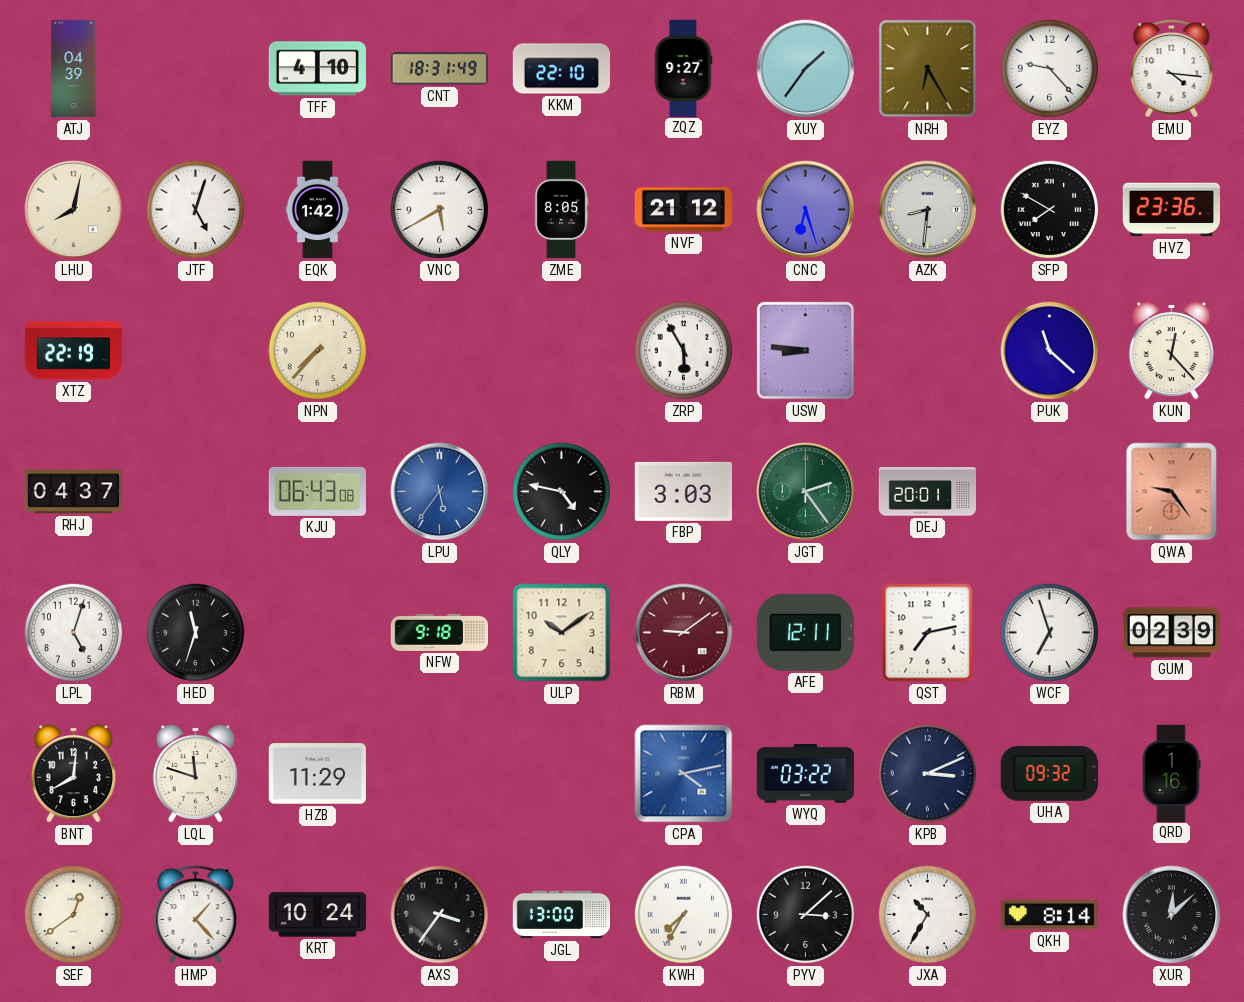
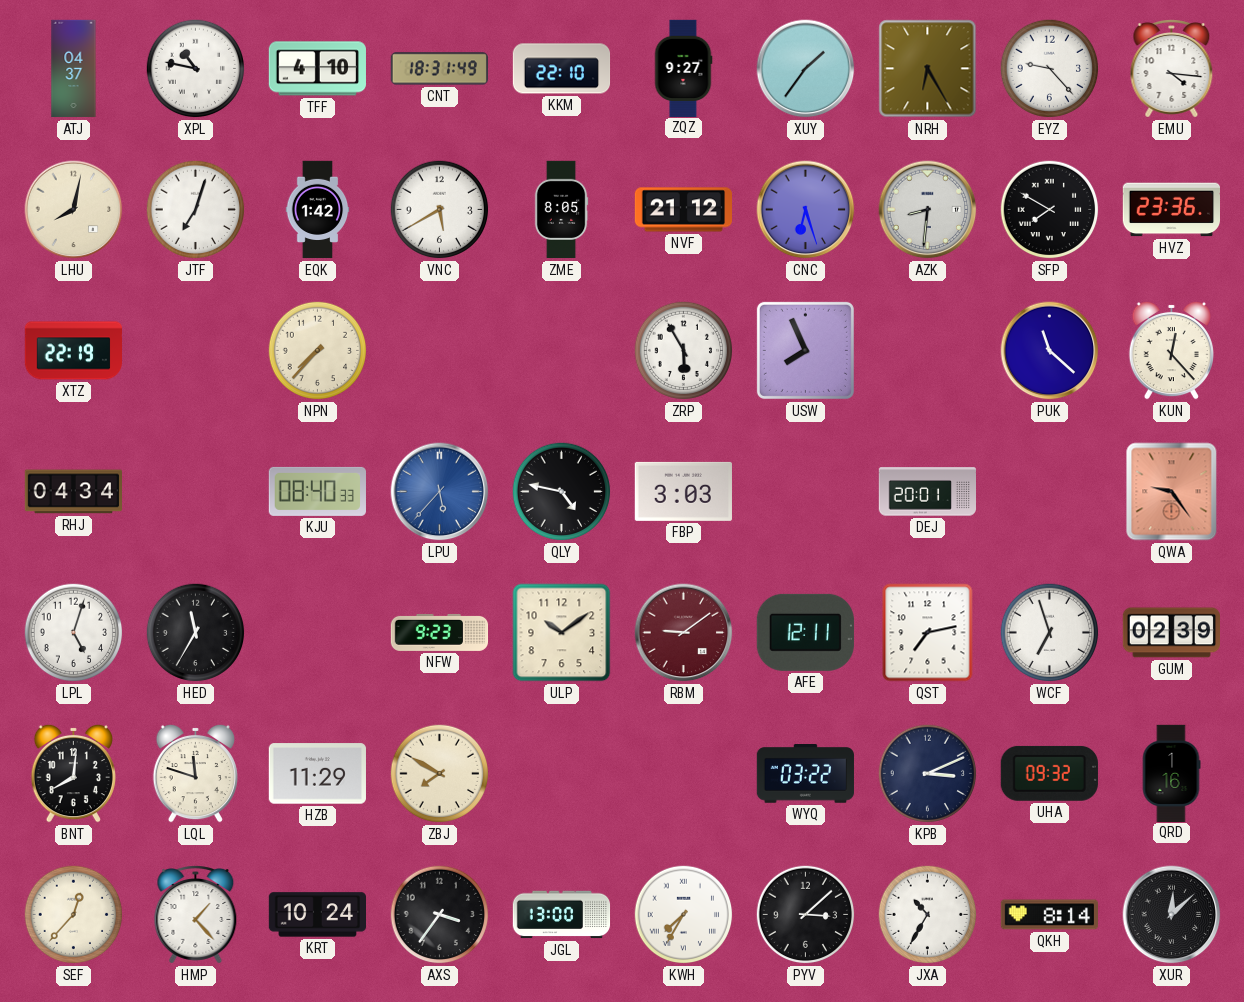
ATJ: 04:39 -> 04:37
XPL: none -> 10:47
JTF: 5:03 -> 7:03
USW: 8:46 -> 7:56
RHJ: 04:37 -> 04:34
KJU: 06:43 -> 08:40
LPU: 5:36 -> 5:37
JGT: 2:24 -> none
HED: 11:33 -> 11:35
NFW: 9:18 -> 9:23
ZBJ: none -> 7:50
CPA: 4:13 -> none
SEF: 12:39 -> 12:37
